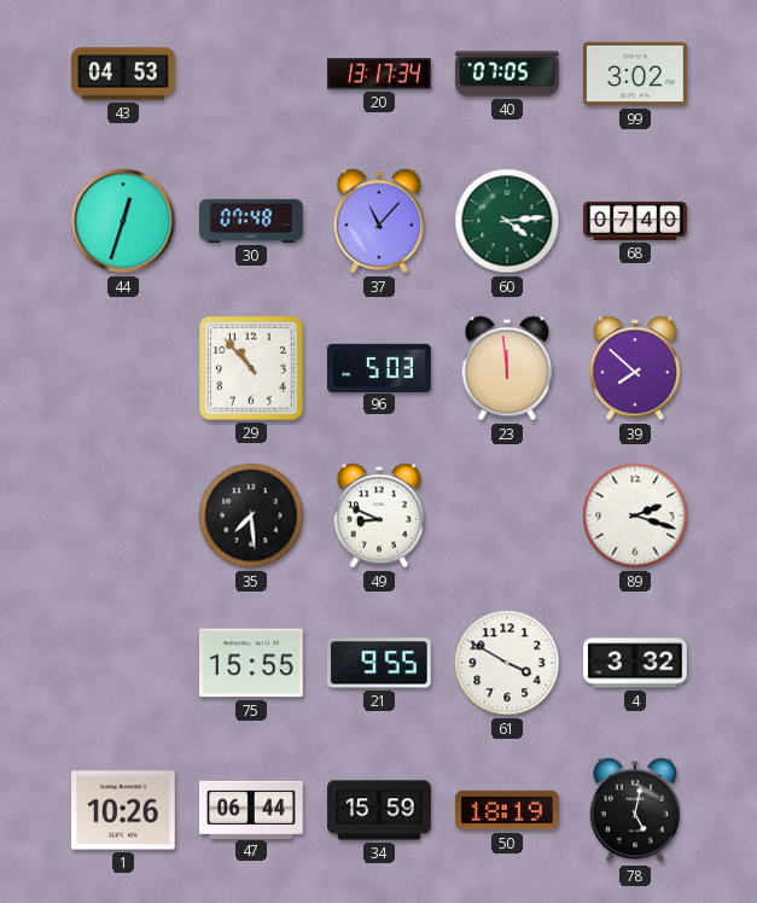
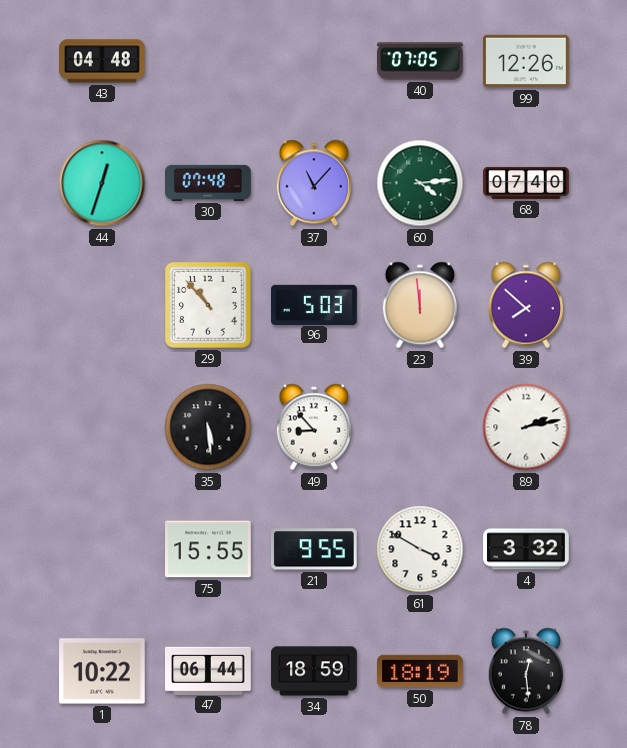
43: 04:53 -> 04:48
20: 13:17 -> none
99: 3:02 -> 12:26
35: 7:29 -> 5:29
49: 8:49 -> 8:53
89: 2:18 -> 2:13
1: 10:26 -> 10:22
34: 15:59 -> 18:59
78: 5:02 -> 12:29
